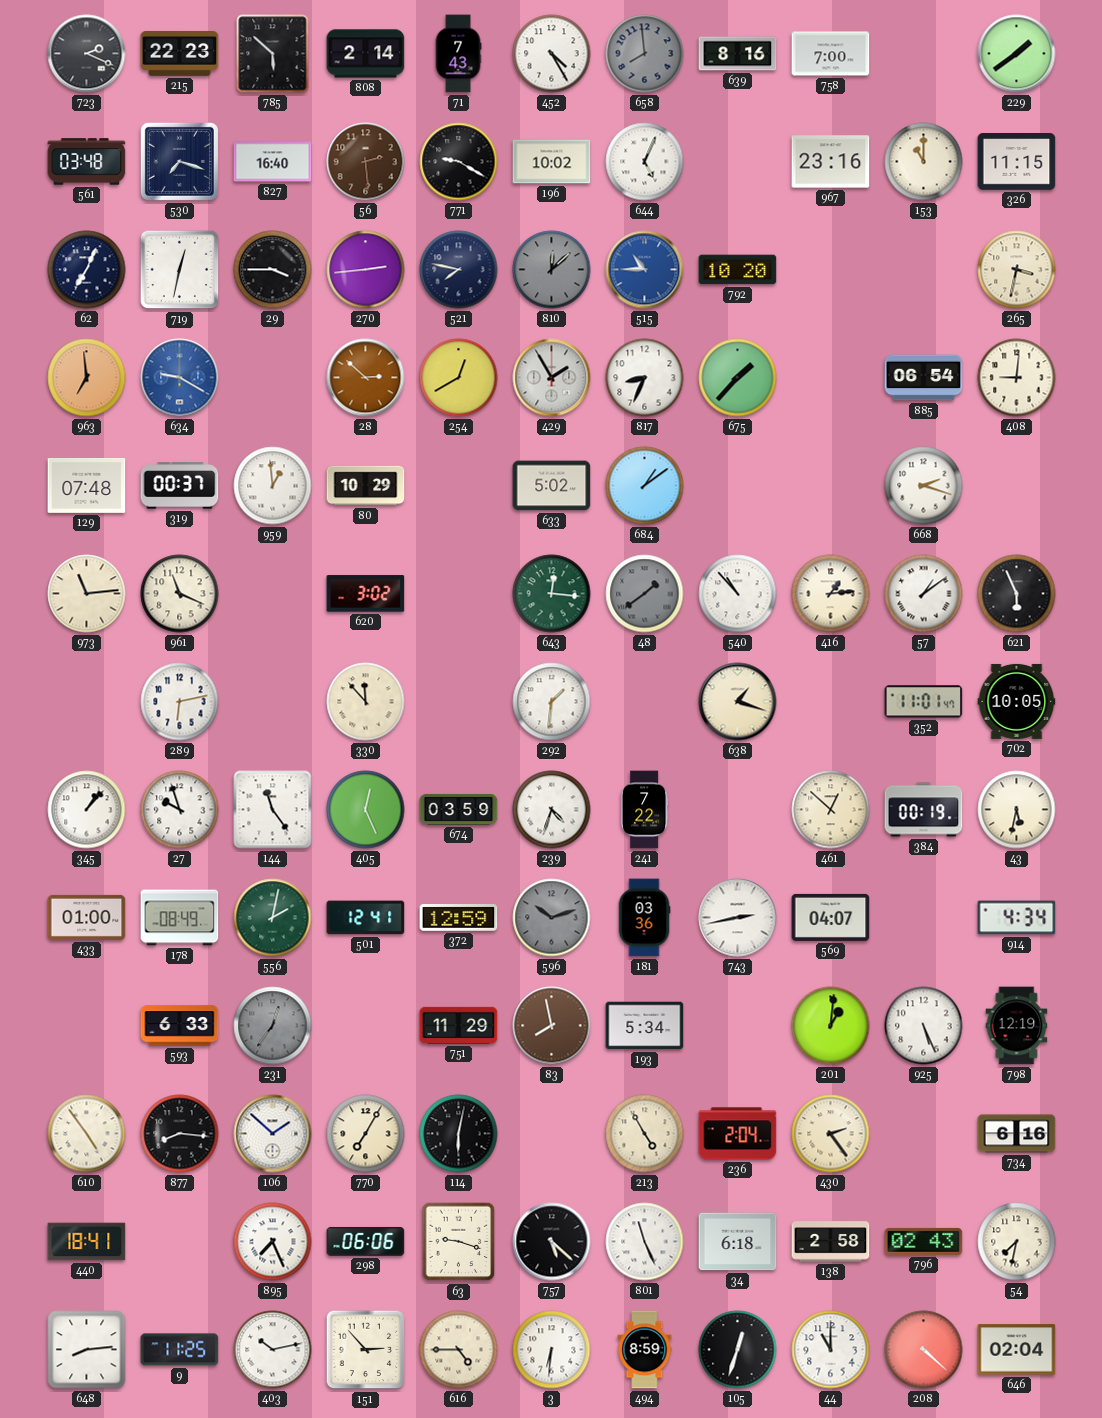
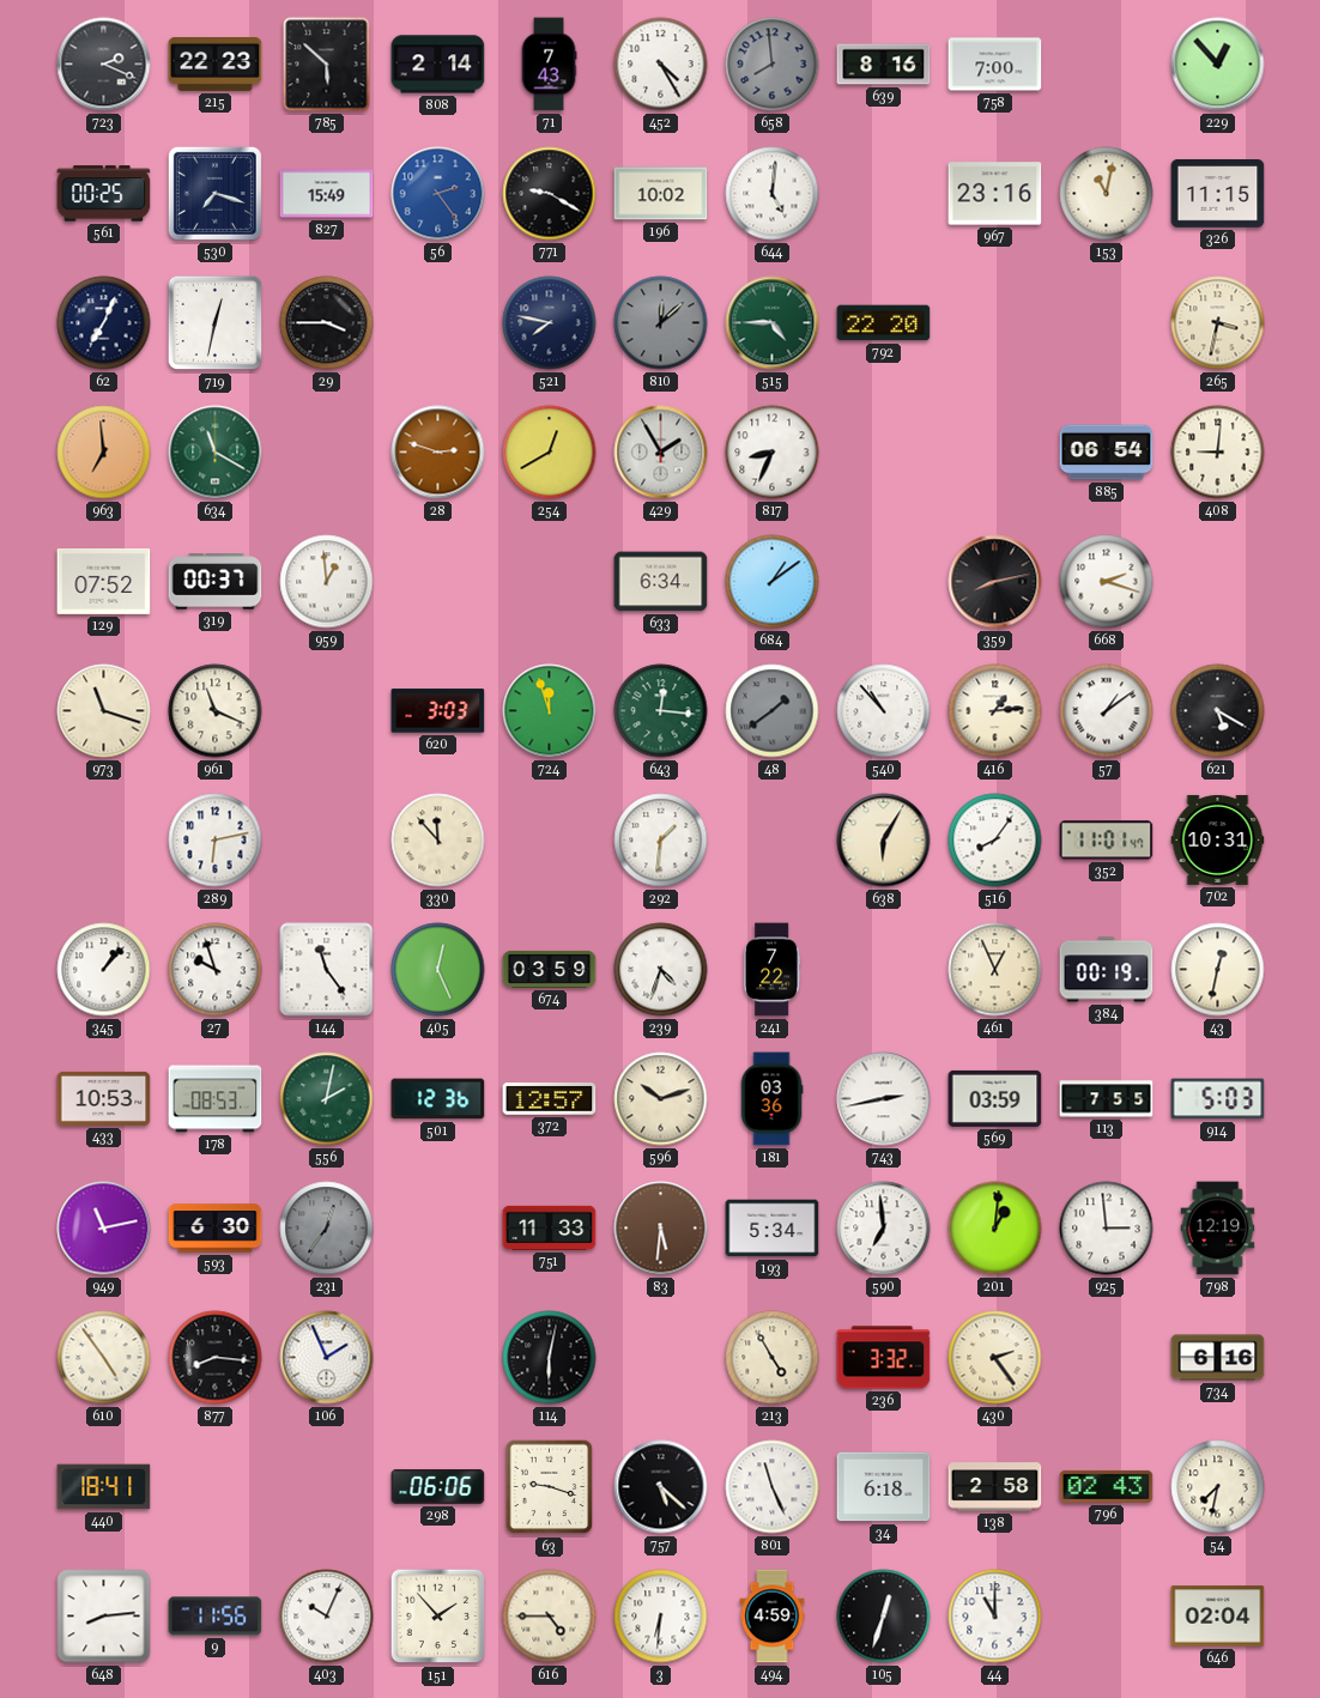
229: 1:39 -> 12:53
561: 03:48 -> 00:25
827: 16:40 -> 15:49
56: 2:29 -> 2:24
56 dial: brown -> blue
644: 5:04 -> 5:01
153: 11:00 -> 11:02
270: 2:44 -> none
515: 10:45 -> 4:45
515 dial: blue -> green
792: 10:20 -> 22:20
634: 9:20 -> 11:20
634 dial: blue -> green
28: 2:52 -> 2:48
675: 1:37 -> none
129: 07:48 -> 07:52
80: 10:29 -> none
633: 5:02 -> 6:34
359: none -> 8:13
973: 11:14 -> 11:18
620: 3:02 -> 3:03
724: none -> 11:57
621: 5:56 -> 5:20
638: 1:18 -> 6:05
516: none -> 8:06
702: 10:05 -> 10:31
461: 12:52 -> 12:56
43: 5:32 -> 12:32
433: 01:00 -> 10:53
178: 08:49 -> 08:53
501: 12:41 -> 12:36
372: 12:59 -> 12:57
596 dial: grey -> cream
569: 04:07 -> 03:59
113: none -> 7:55
914: 4:34 -> 5:03
949: none -> 11:13
593: 6:33 -> 6:30
751: 11:29 -> 11:33
83: 7:58 -> 5:31
590: none -> 6:59
925: 5:26 -> 2:59
106: 1:52 -> 1:56
770: 7:05 -> none
236: 2:04 -> 3:32
895: 7:26 -> none
9: 11:25 -> 11:56
403: 10:13 -> 10:04
151: 2:53 -> 1:53
494: 8:59 -> 4:59
208: 4:22 -> none
